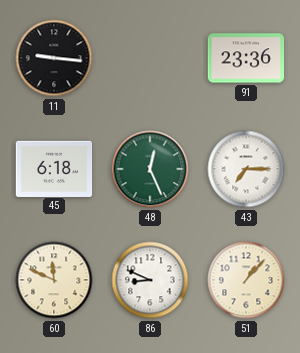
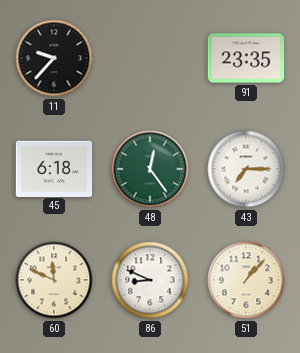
11: 9:16 -> 9:37
91: 23:36 -> 23:35
48: 12:26 -> 12:24
